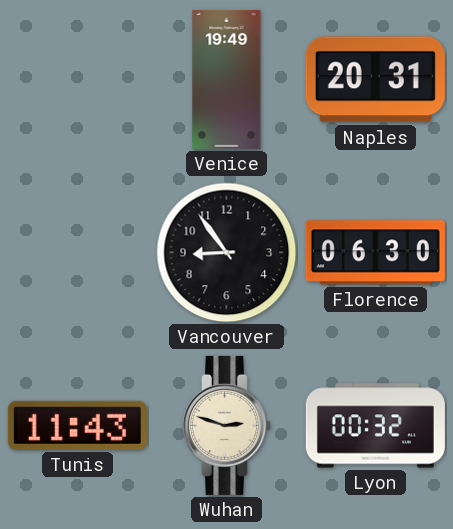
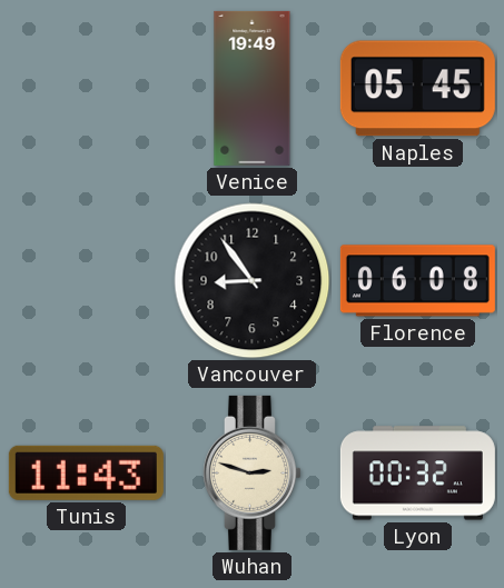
Naples: 20:31 -> 05:45
Florence: 06:30 -> 06:08
